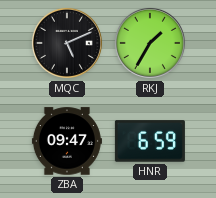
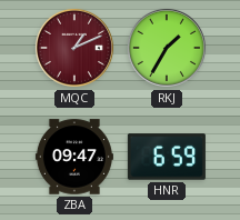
MQC: 5:11 -> 1:11
MQC dial: black -> burgundy
